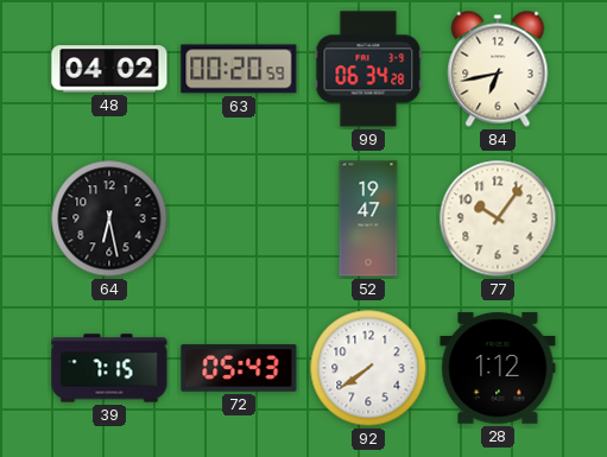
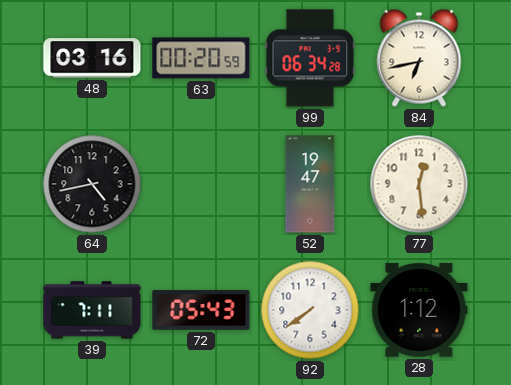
48: 04:02 -> 03:16
64: 6:28 -> 4:43
77: 10:06 -> 12:29
39: 7:15 -> 7:11
